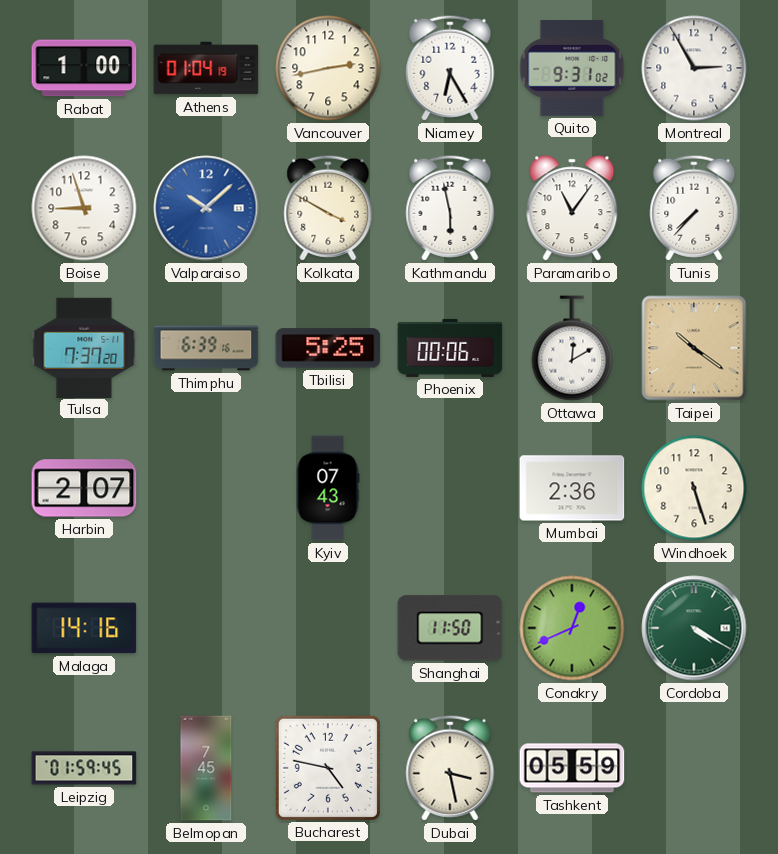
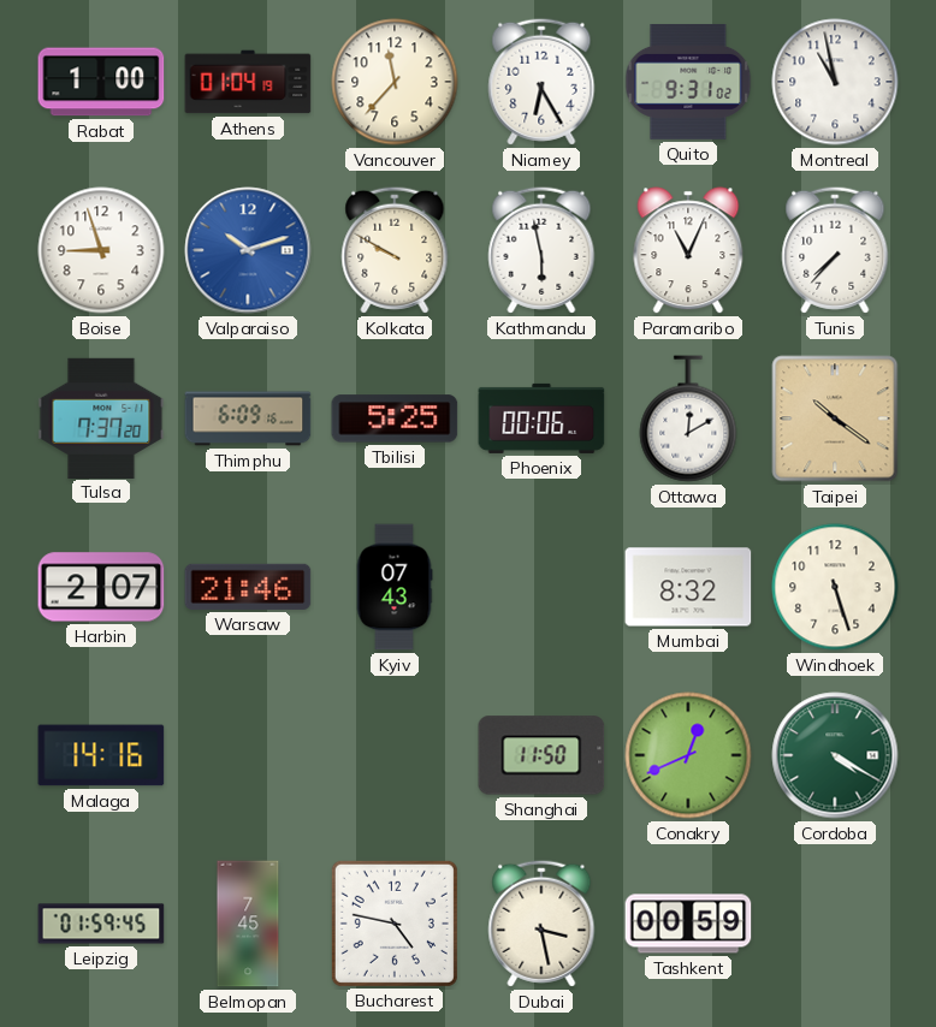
Vancouver: 2:43 -> 11:37
Montreal: 2:55 -> 10:58
Valparaiso: 10:08 -> 10:12
Kolkata: 3:50 -> 9:50
Paramaribo: 11:06 -> 11:04
Thimphu: 6:39 -> 6:09
Warsaw: none -> 21:46
Mumbai: 2:36 -> 8:32
Tashkent: 05:59 -> 00:59
